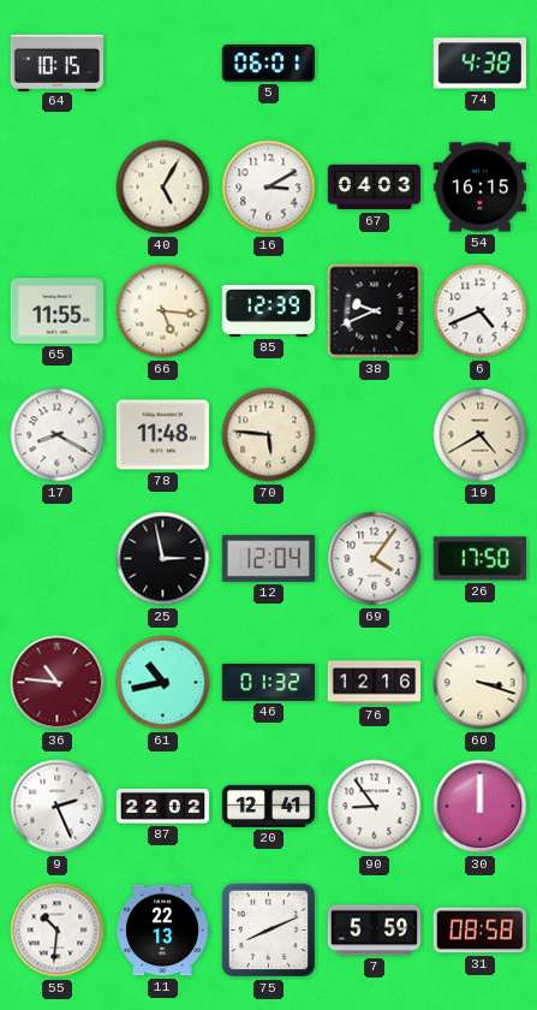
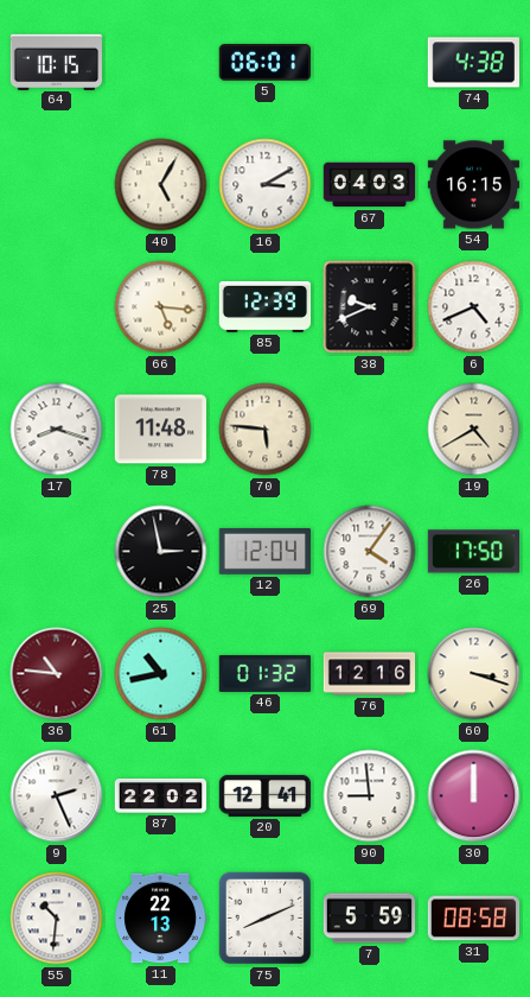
65: 11:55 -> none
17: 8:20 -> 8:18
90: 8:54 -> 8:59
